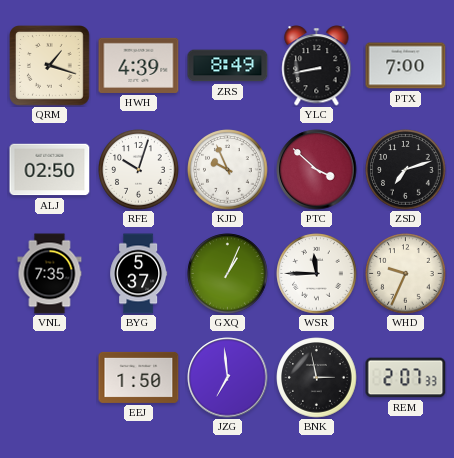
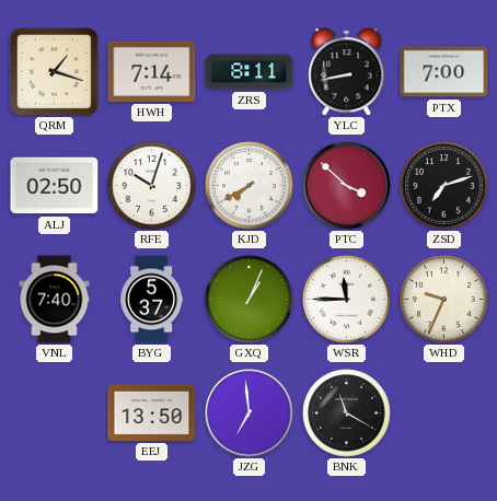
HWH: 4:39 -> 7:14
ZRS: 8:49 -> 8:11
KJD: 9:56 -> 7:40
VNL: 7:35 -> 7:40
EEJ: 1:50 -> 13:50
BNK: 2:58 -> 11:20
REM: 2:07 -> none
